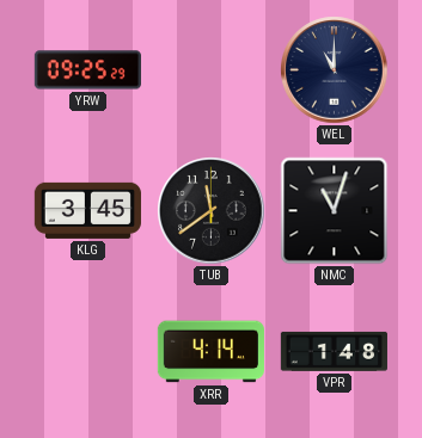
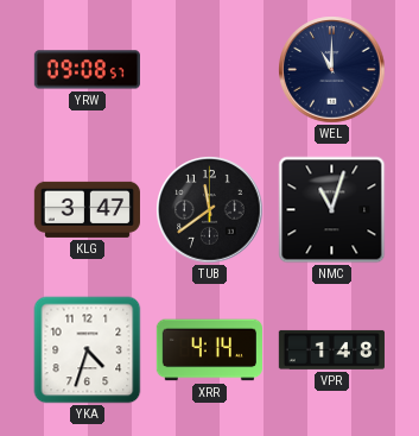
YRW: 09:25 -> 09:08
KLG: 3:45 -> 3:47
YKA: none -> 4:33
